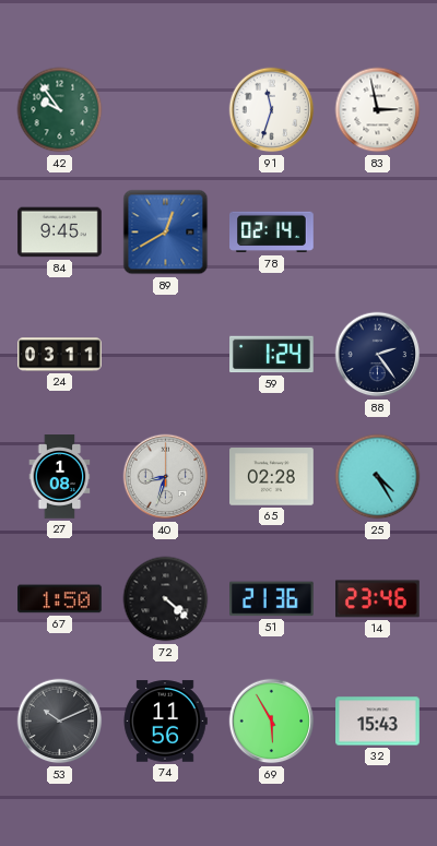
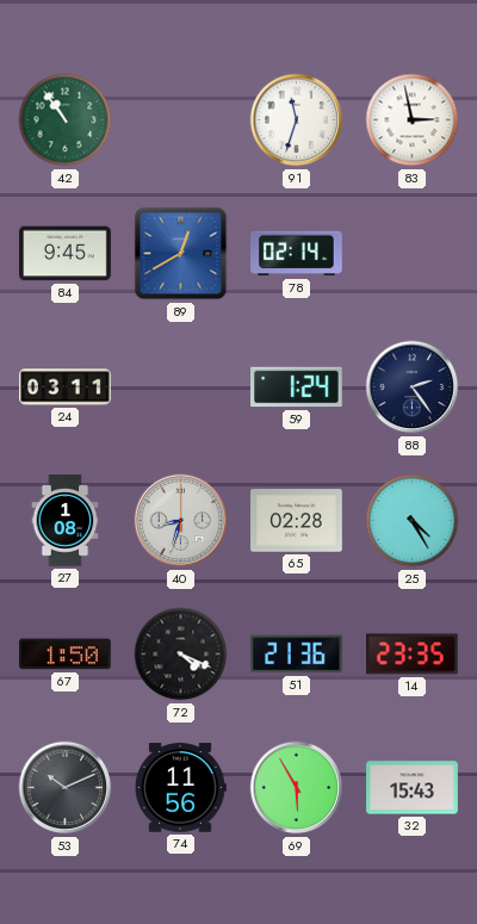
42: 9:54 -> 10:54
72: 4:22 -> 4:19
14: 23:46 -> 23:35
